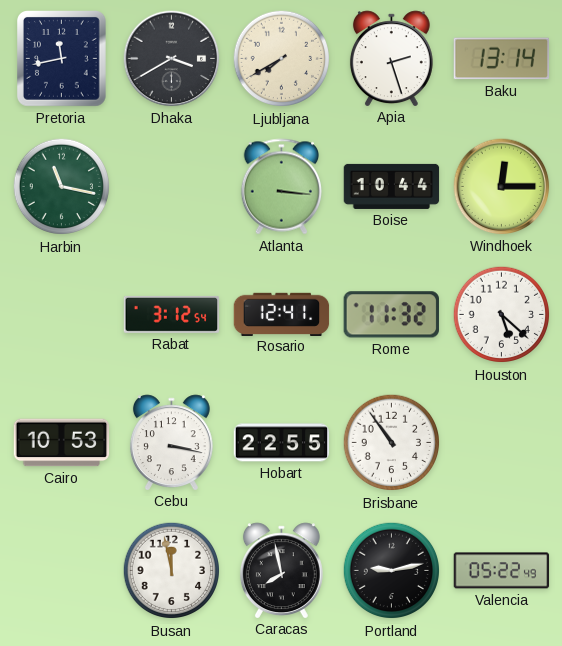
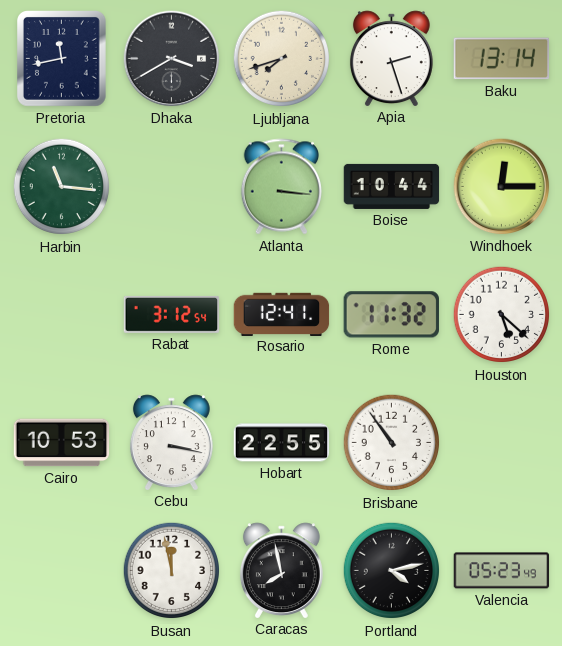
Ljubljana: 7:40 -> 7:42
Harbin: 11:17 -> 11:16
Portland: 9:13 -> 4:13
Valencia: 05:22 -> 05:23
